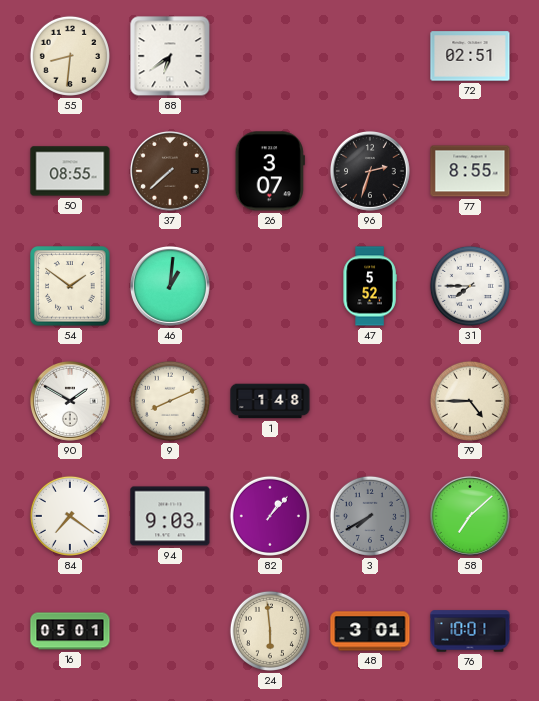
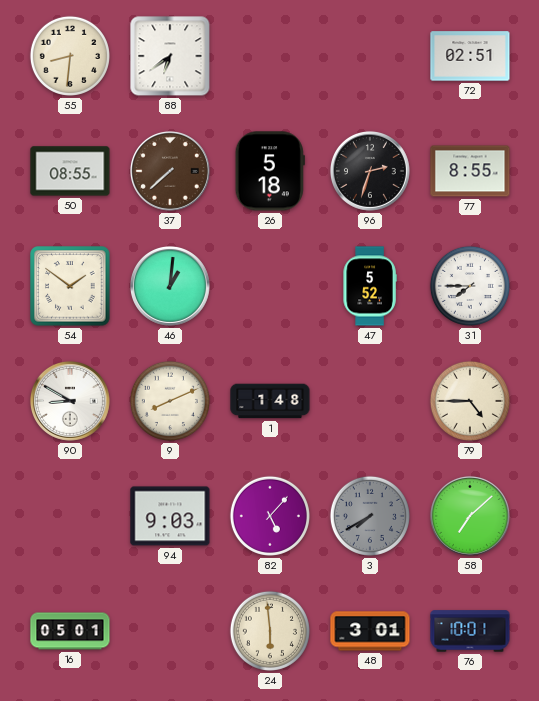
26: 3:07 -> 5:18
90: 1:50 -> 8:50
84: 7:21 -> none
82: 1:07 -> 5:07
